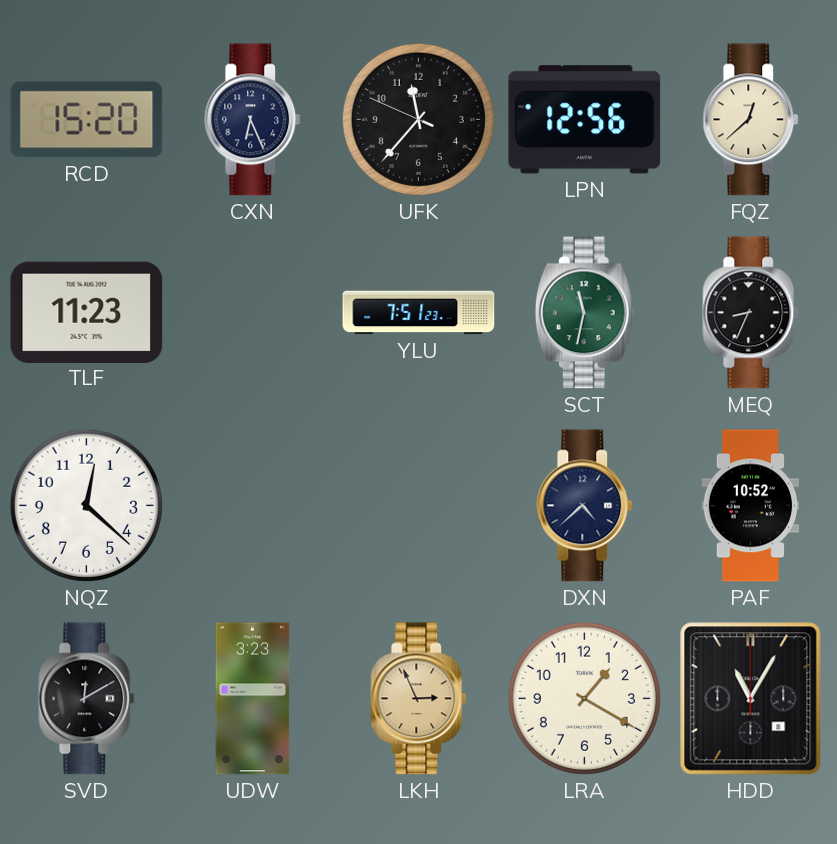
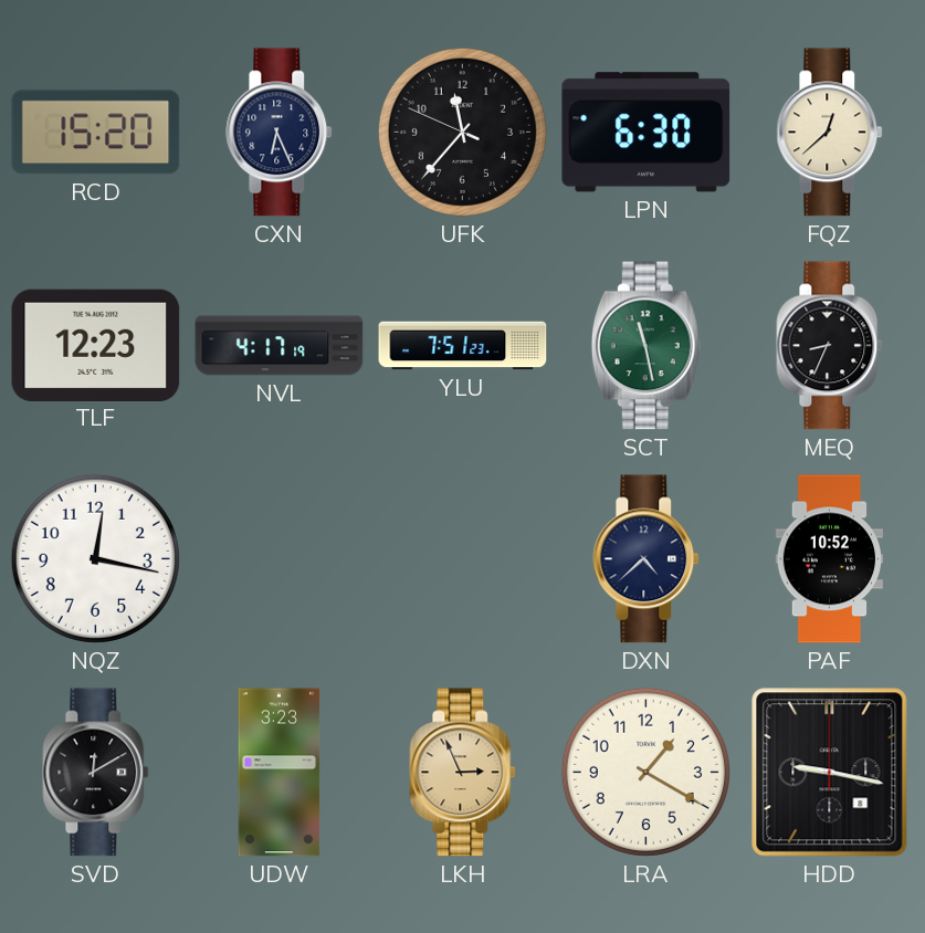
LPN: 12:56 -> 6:30
TLF: 11:23 -> 12:23
NVL: none -> 4:17
SCT: 11:32 -> 11:28
NQZ: 12:22 -> 12:17
HDD: 11:05 -> 9:17
